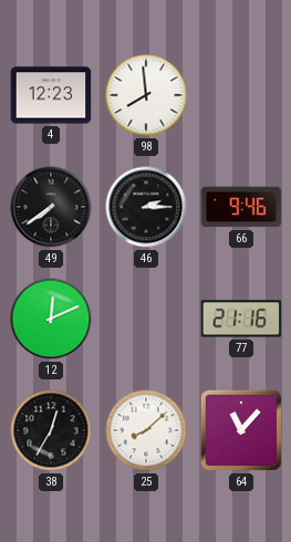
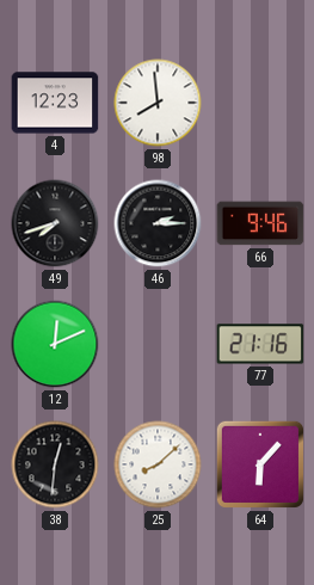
49: 7:39 -> 7:42
38: 12:35 -> 12:31
64: 11:07 -> 6:07
